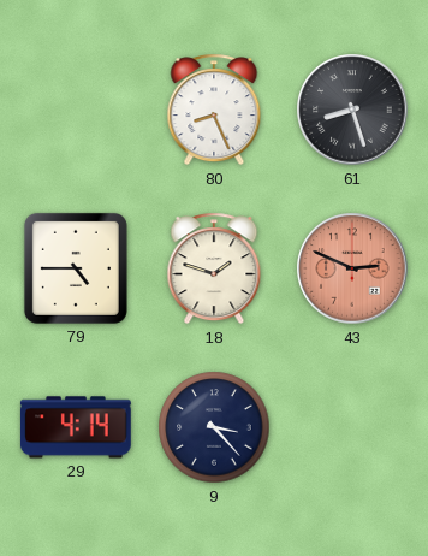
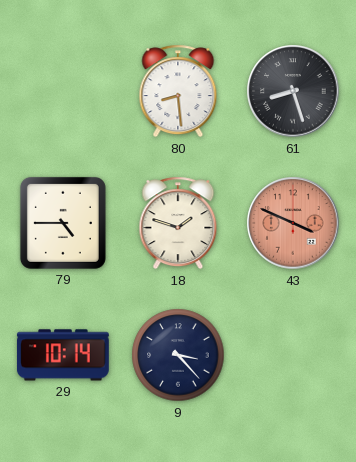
80: 8:26 -> 8:29
43: 2:49 -> 3:49
29: 4:14 -> 10:14
